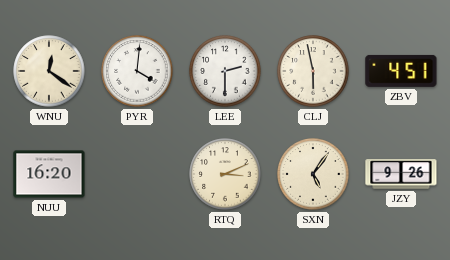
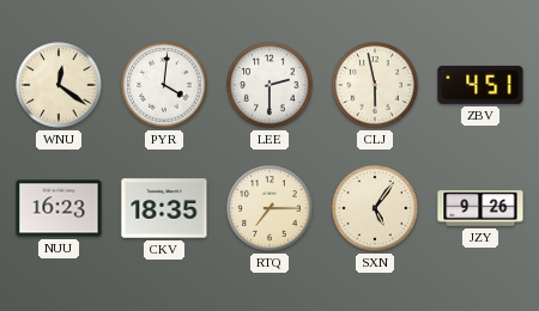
NUU: 16:20 -> 16:23
CKV: none -> 18:35
RTQ: 3:11 -> 7:15
